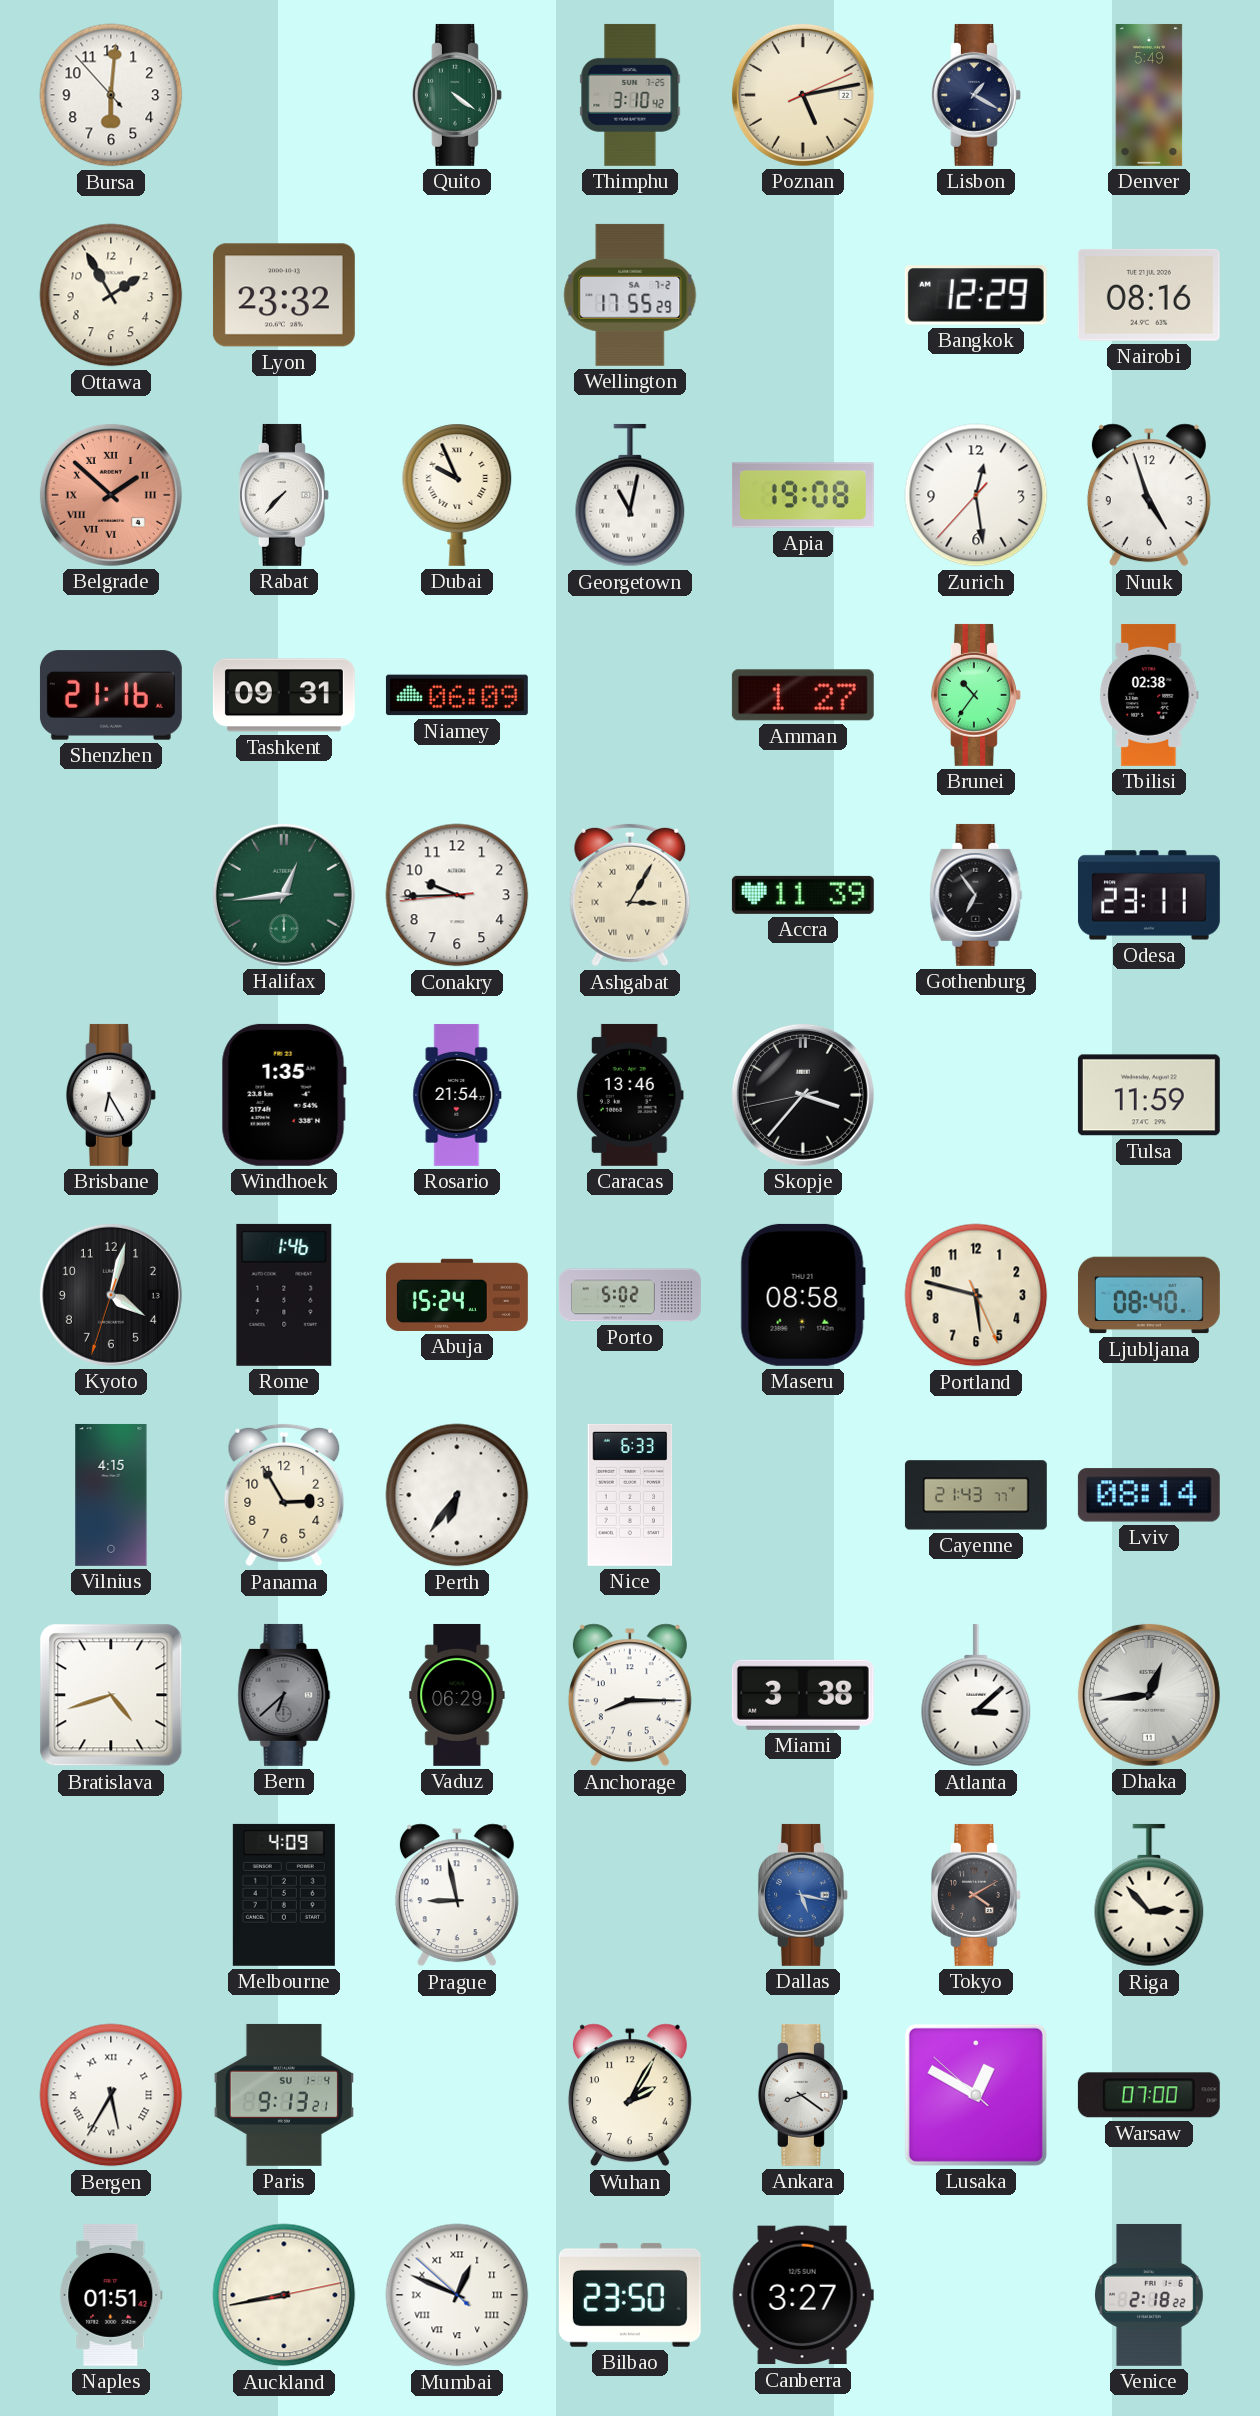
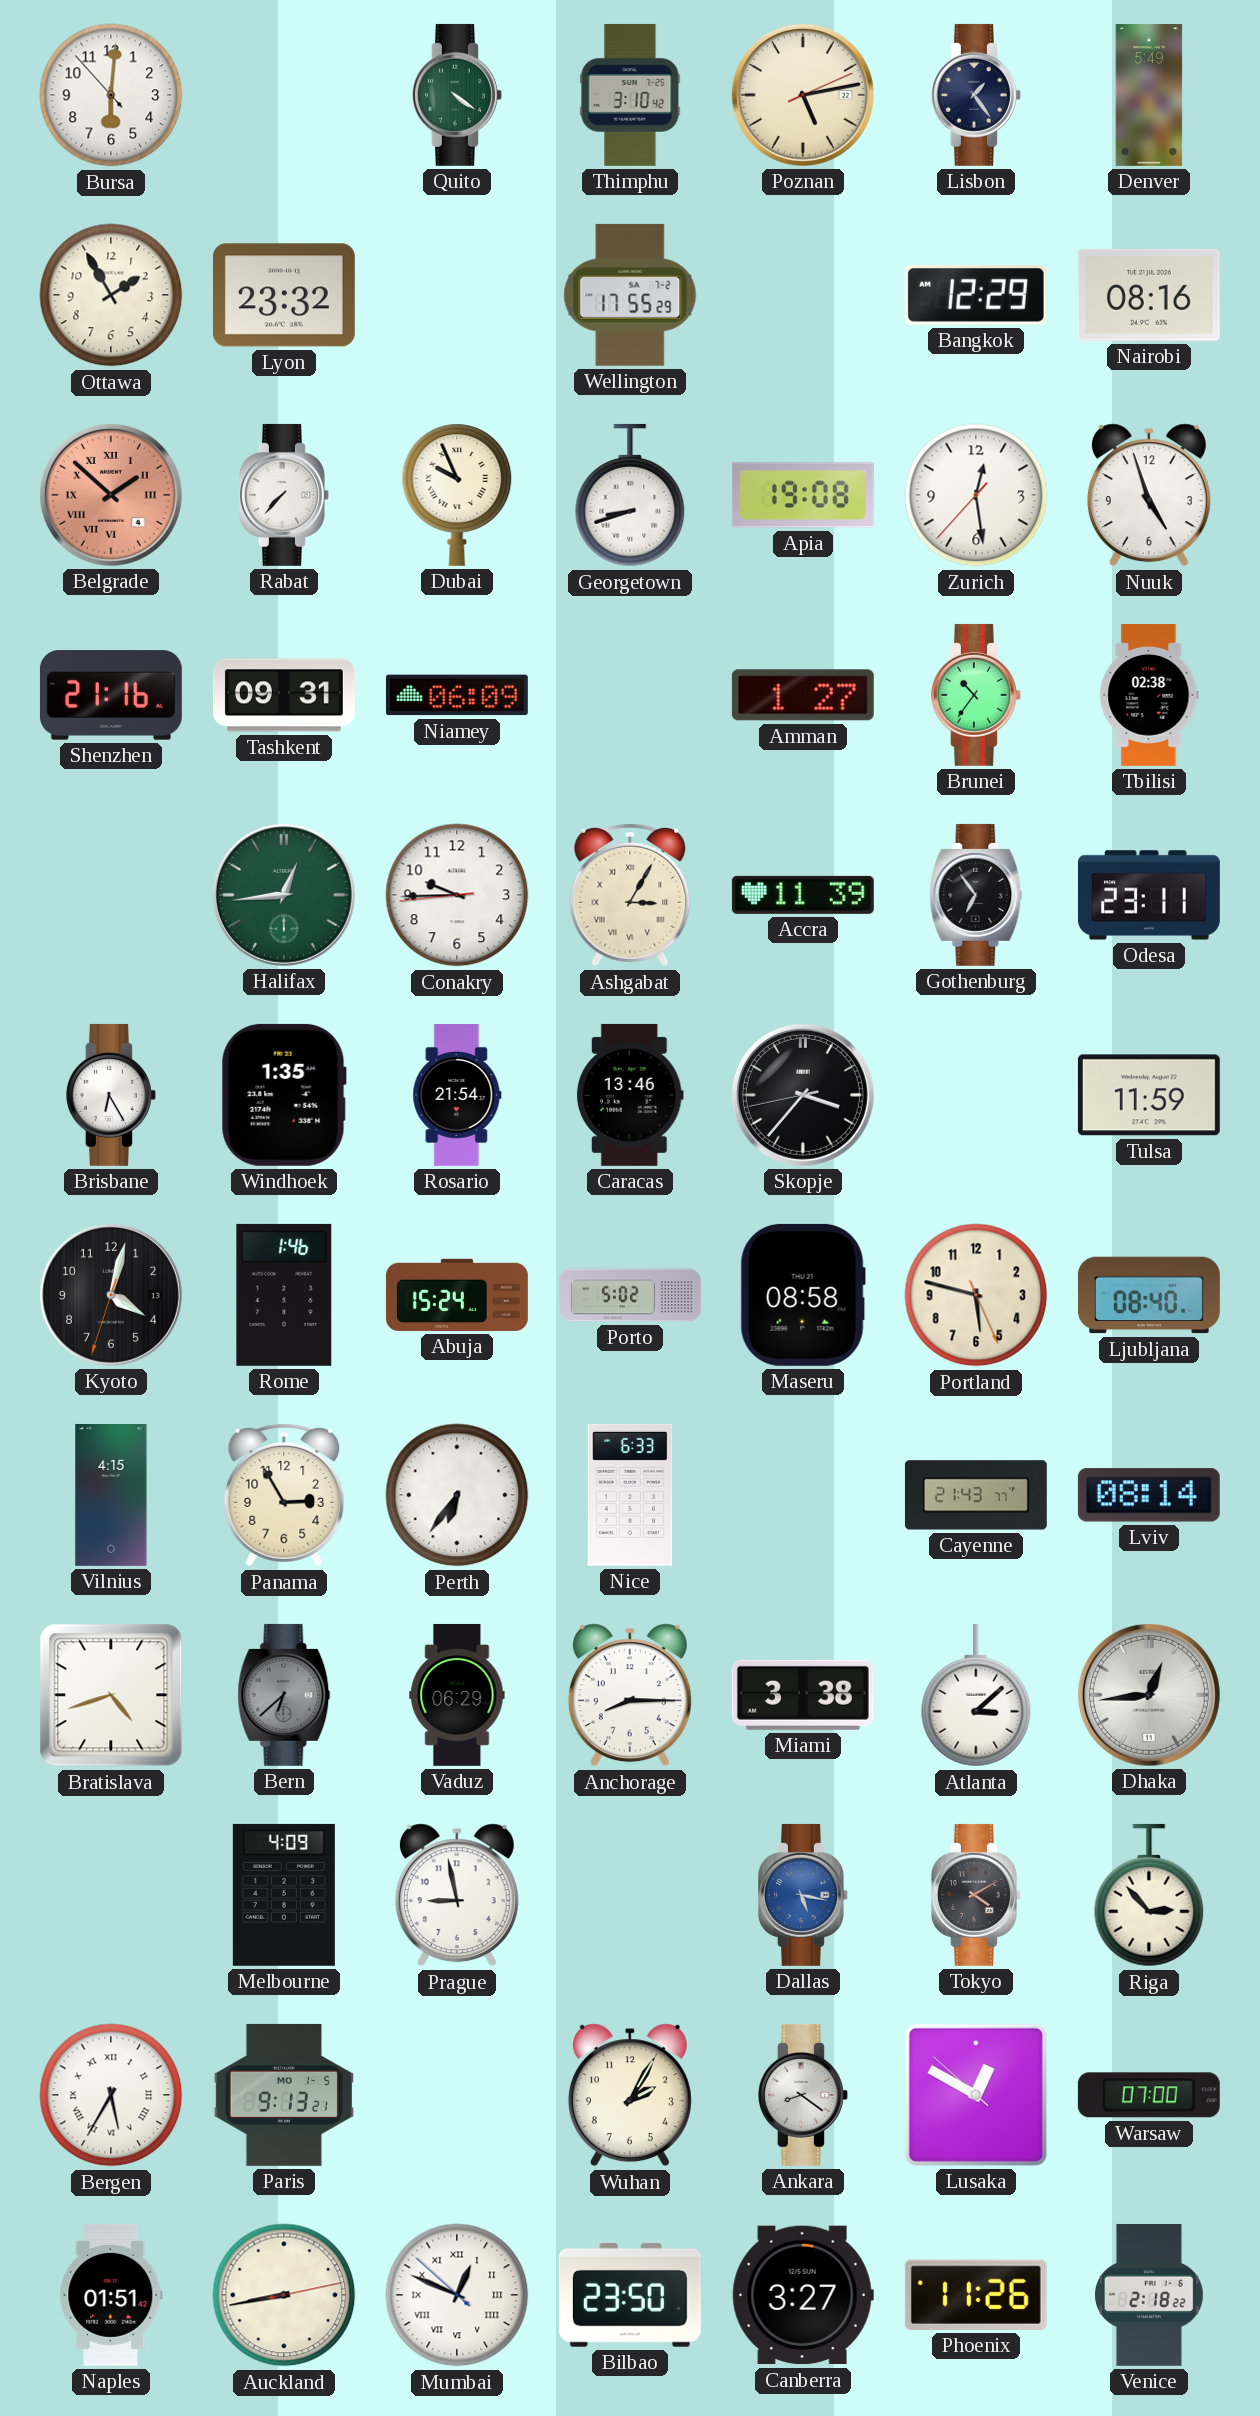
Lisbon: 1:20 -> 1:24
Georgetown: 11:02 -> 8:42
Paris date: SU 1-4 -> MO 1-5
Phoenix: none -> 11:26
